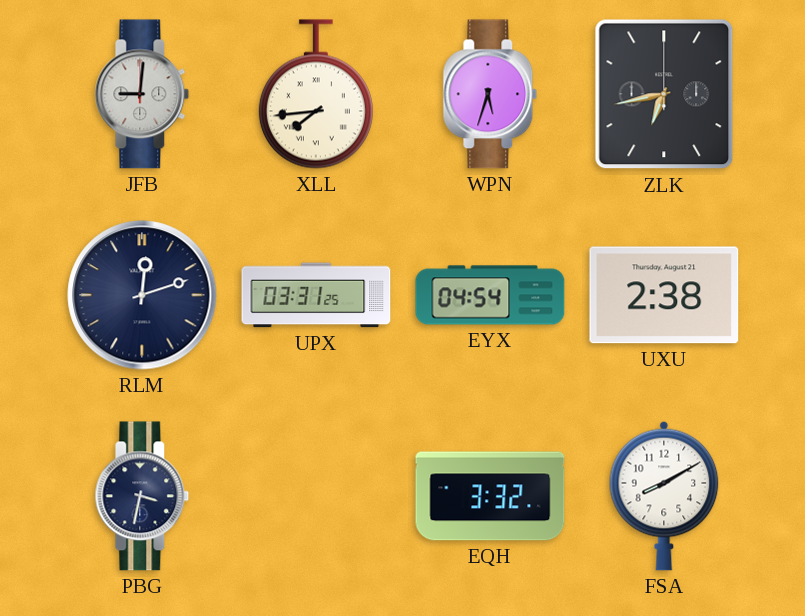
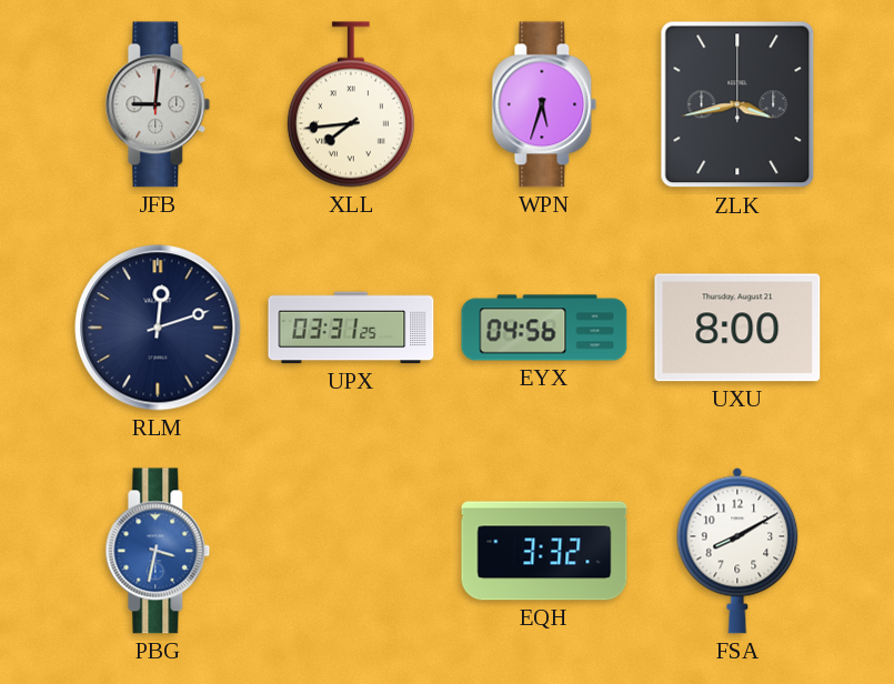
ZLK: 6:43 -> 3:43
EYX: 04:54 -> 04:56
UXU: 2:38 -> 8:00
PBG dial: navy -> blue
